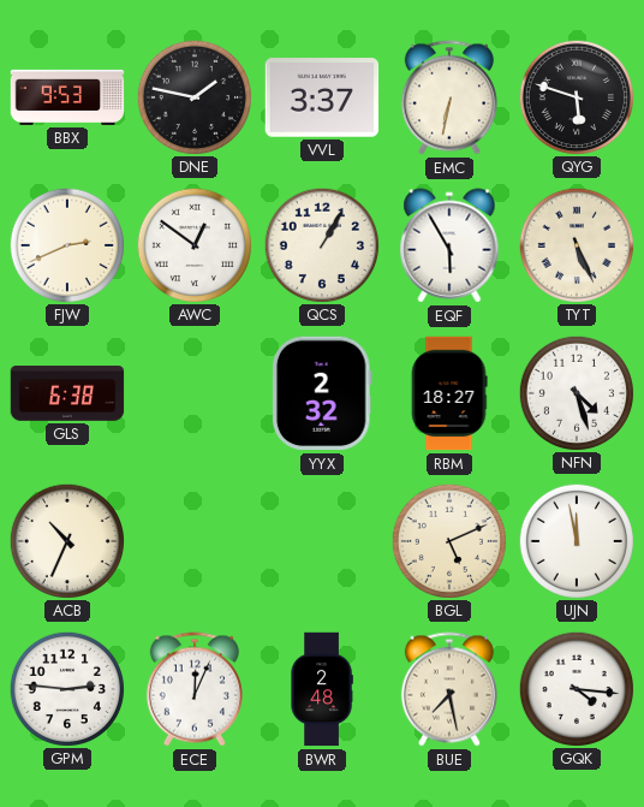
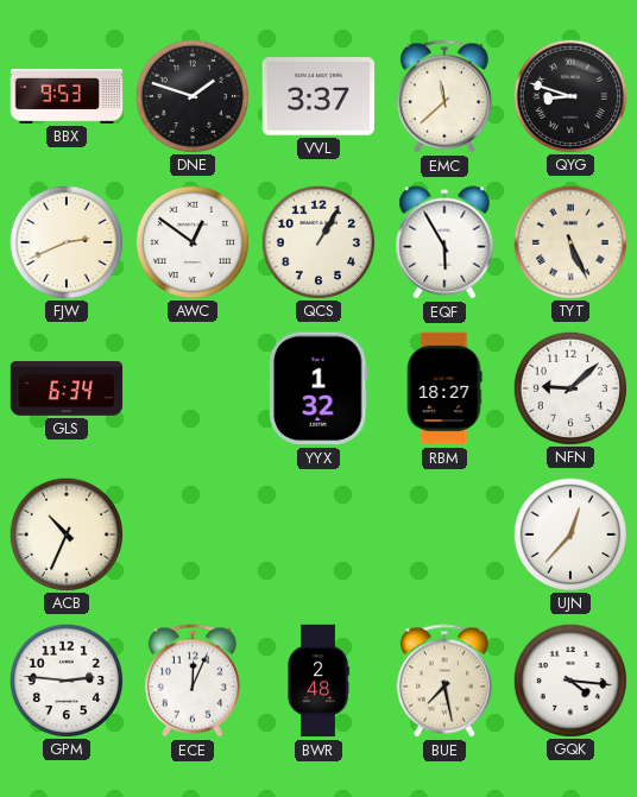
DNE: 1:47 -> 1:48
EMC: 6:32 -> 11:38
QYG: 5:48 -> 8:48
GLS: 6:38 -> 6:34
YYX: 2:32 -> 1:32
NFN: 4:27 -> 9:08
BGL: 5:11 -> none
UJN: 11:58 -> 12:37
